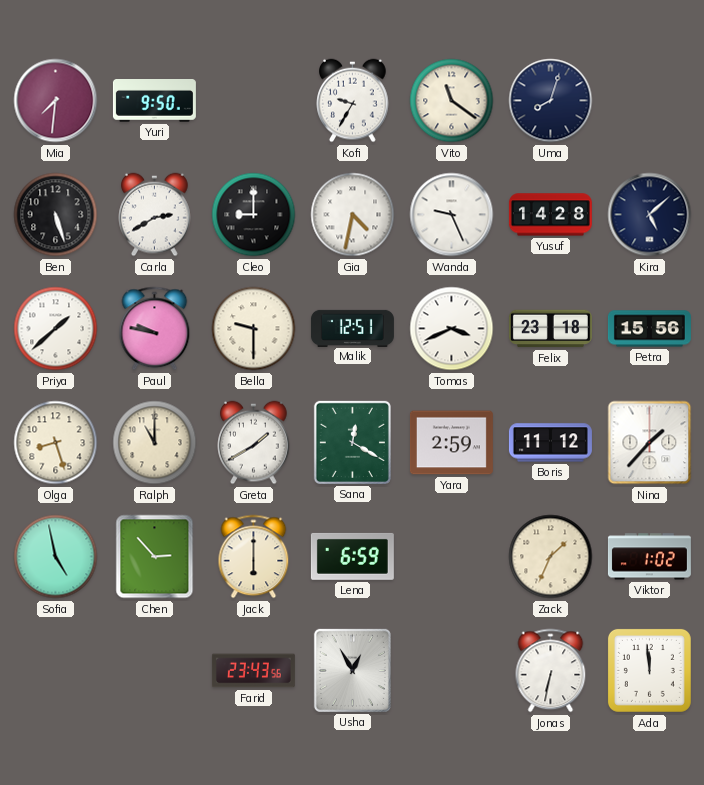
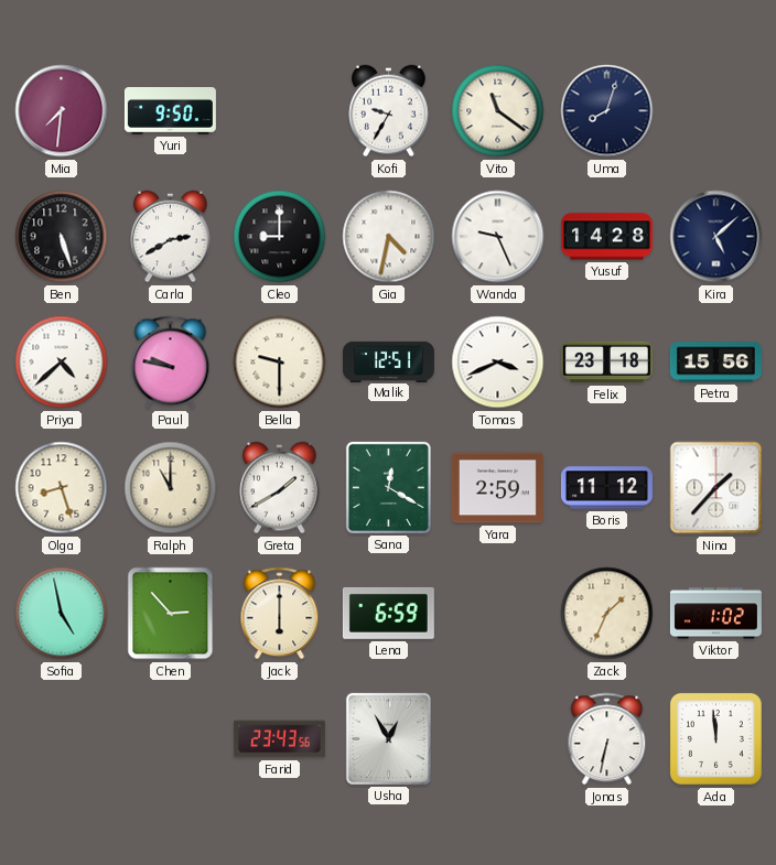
Priya: 1:38 -> 4:38
